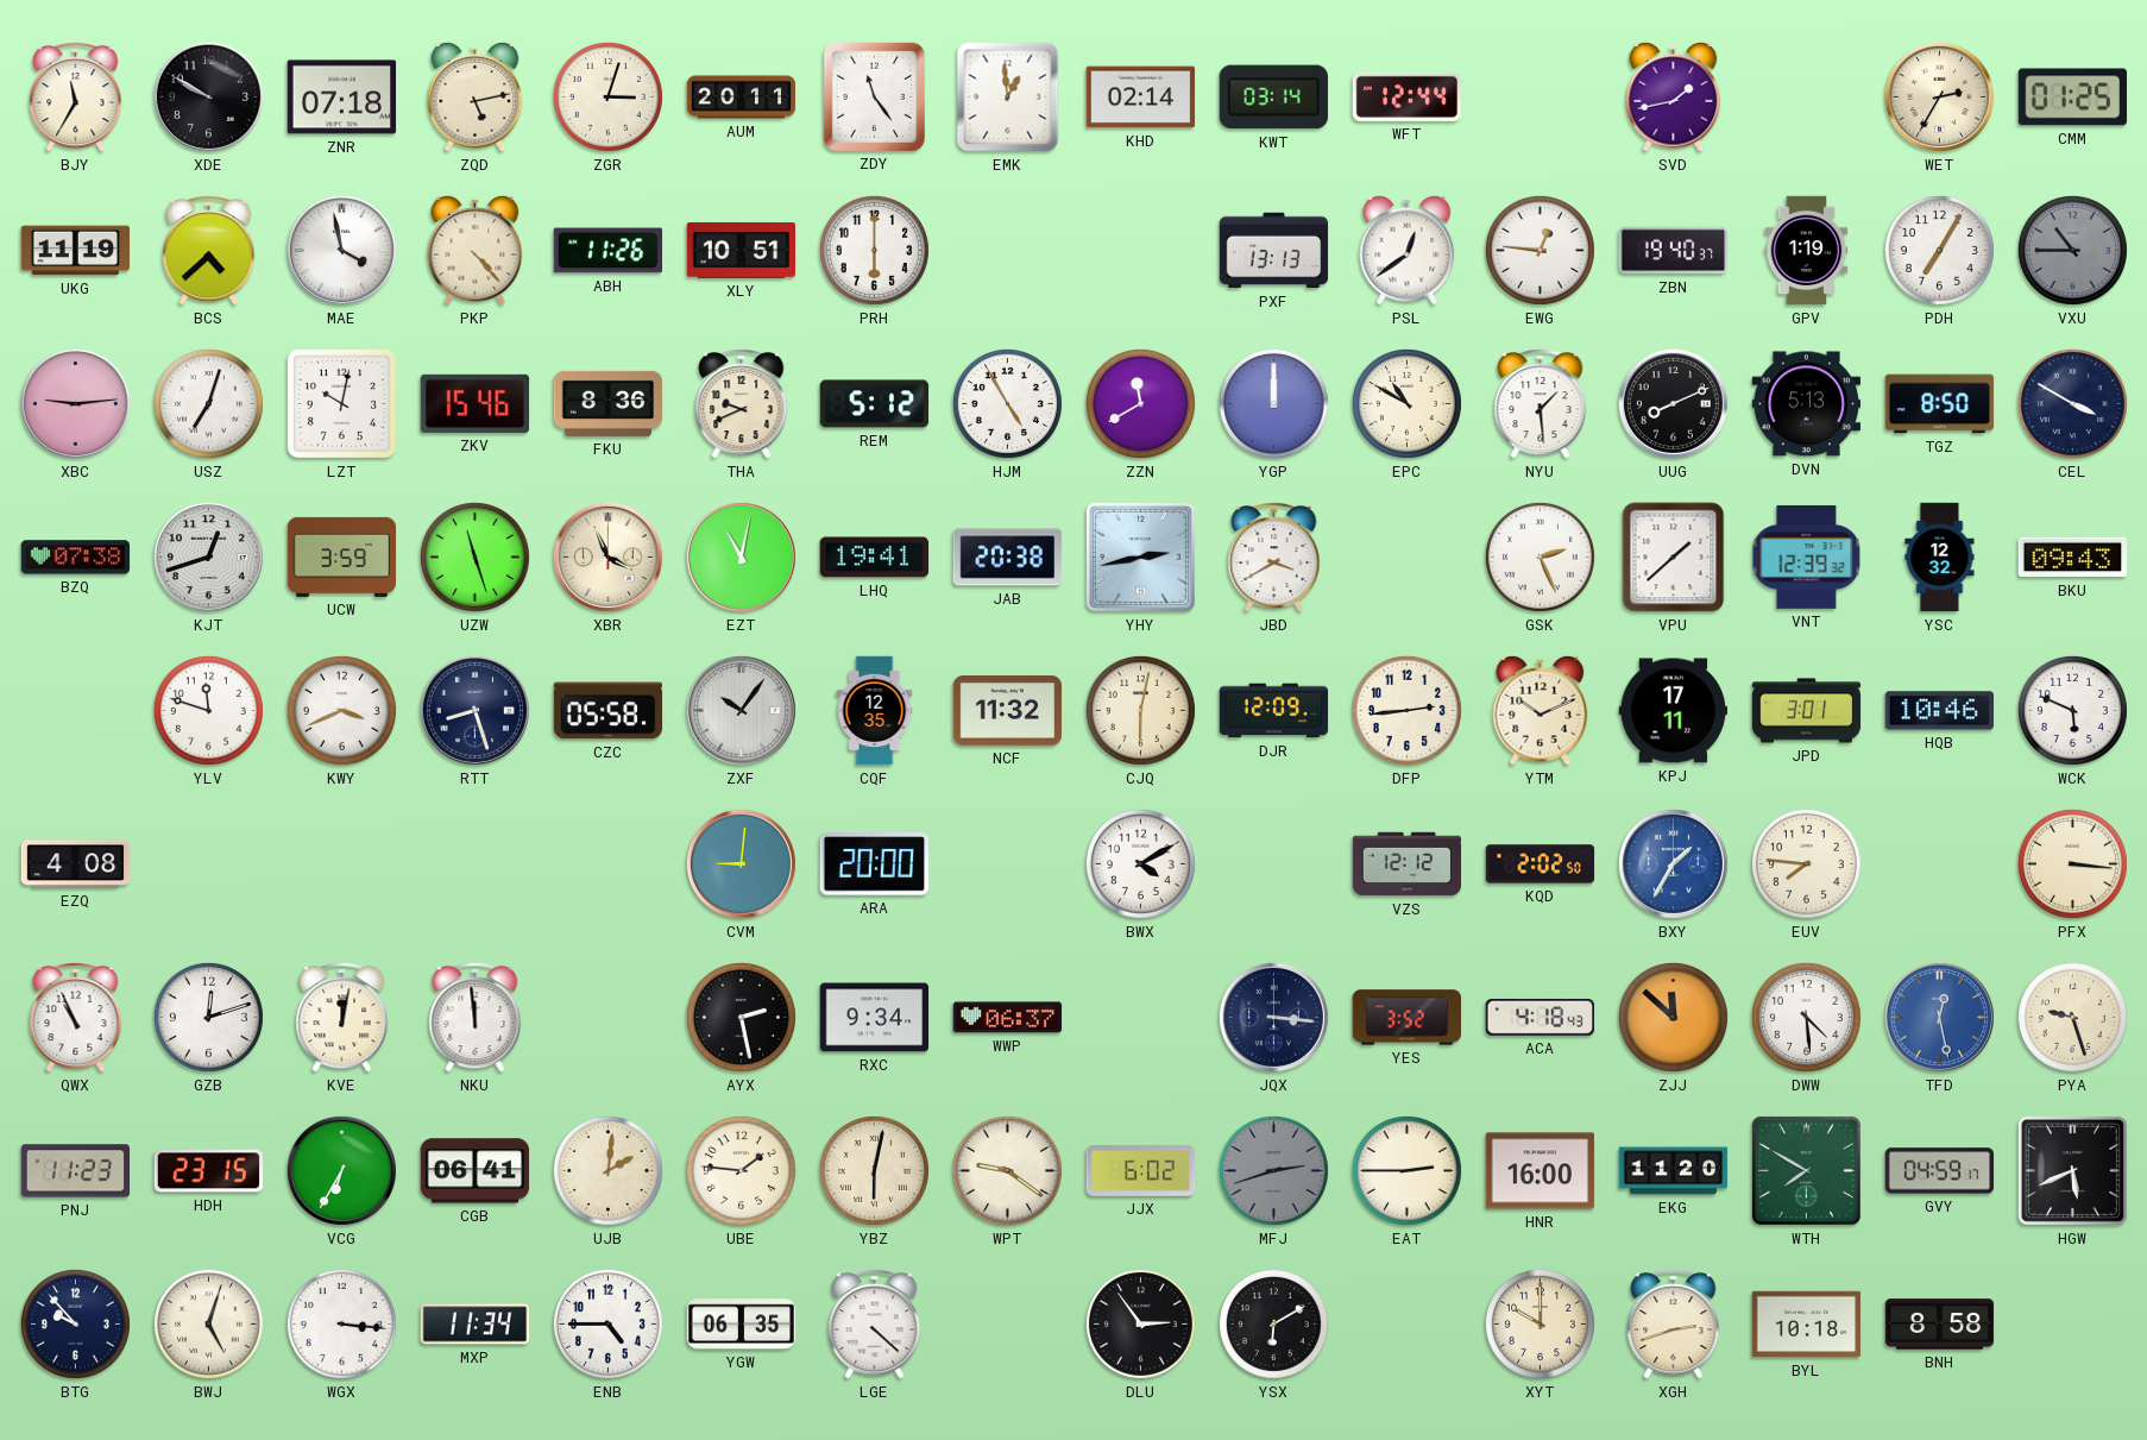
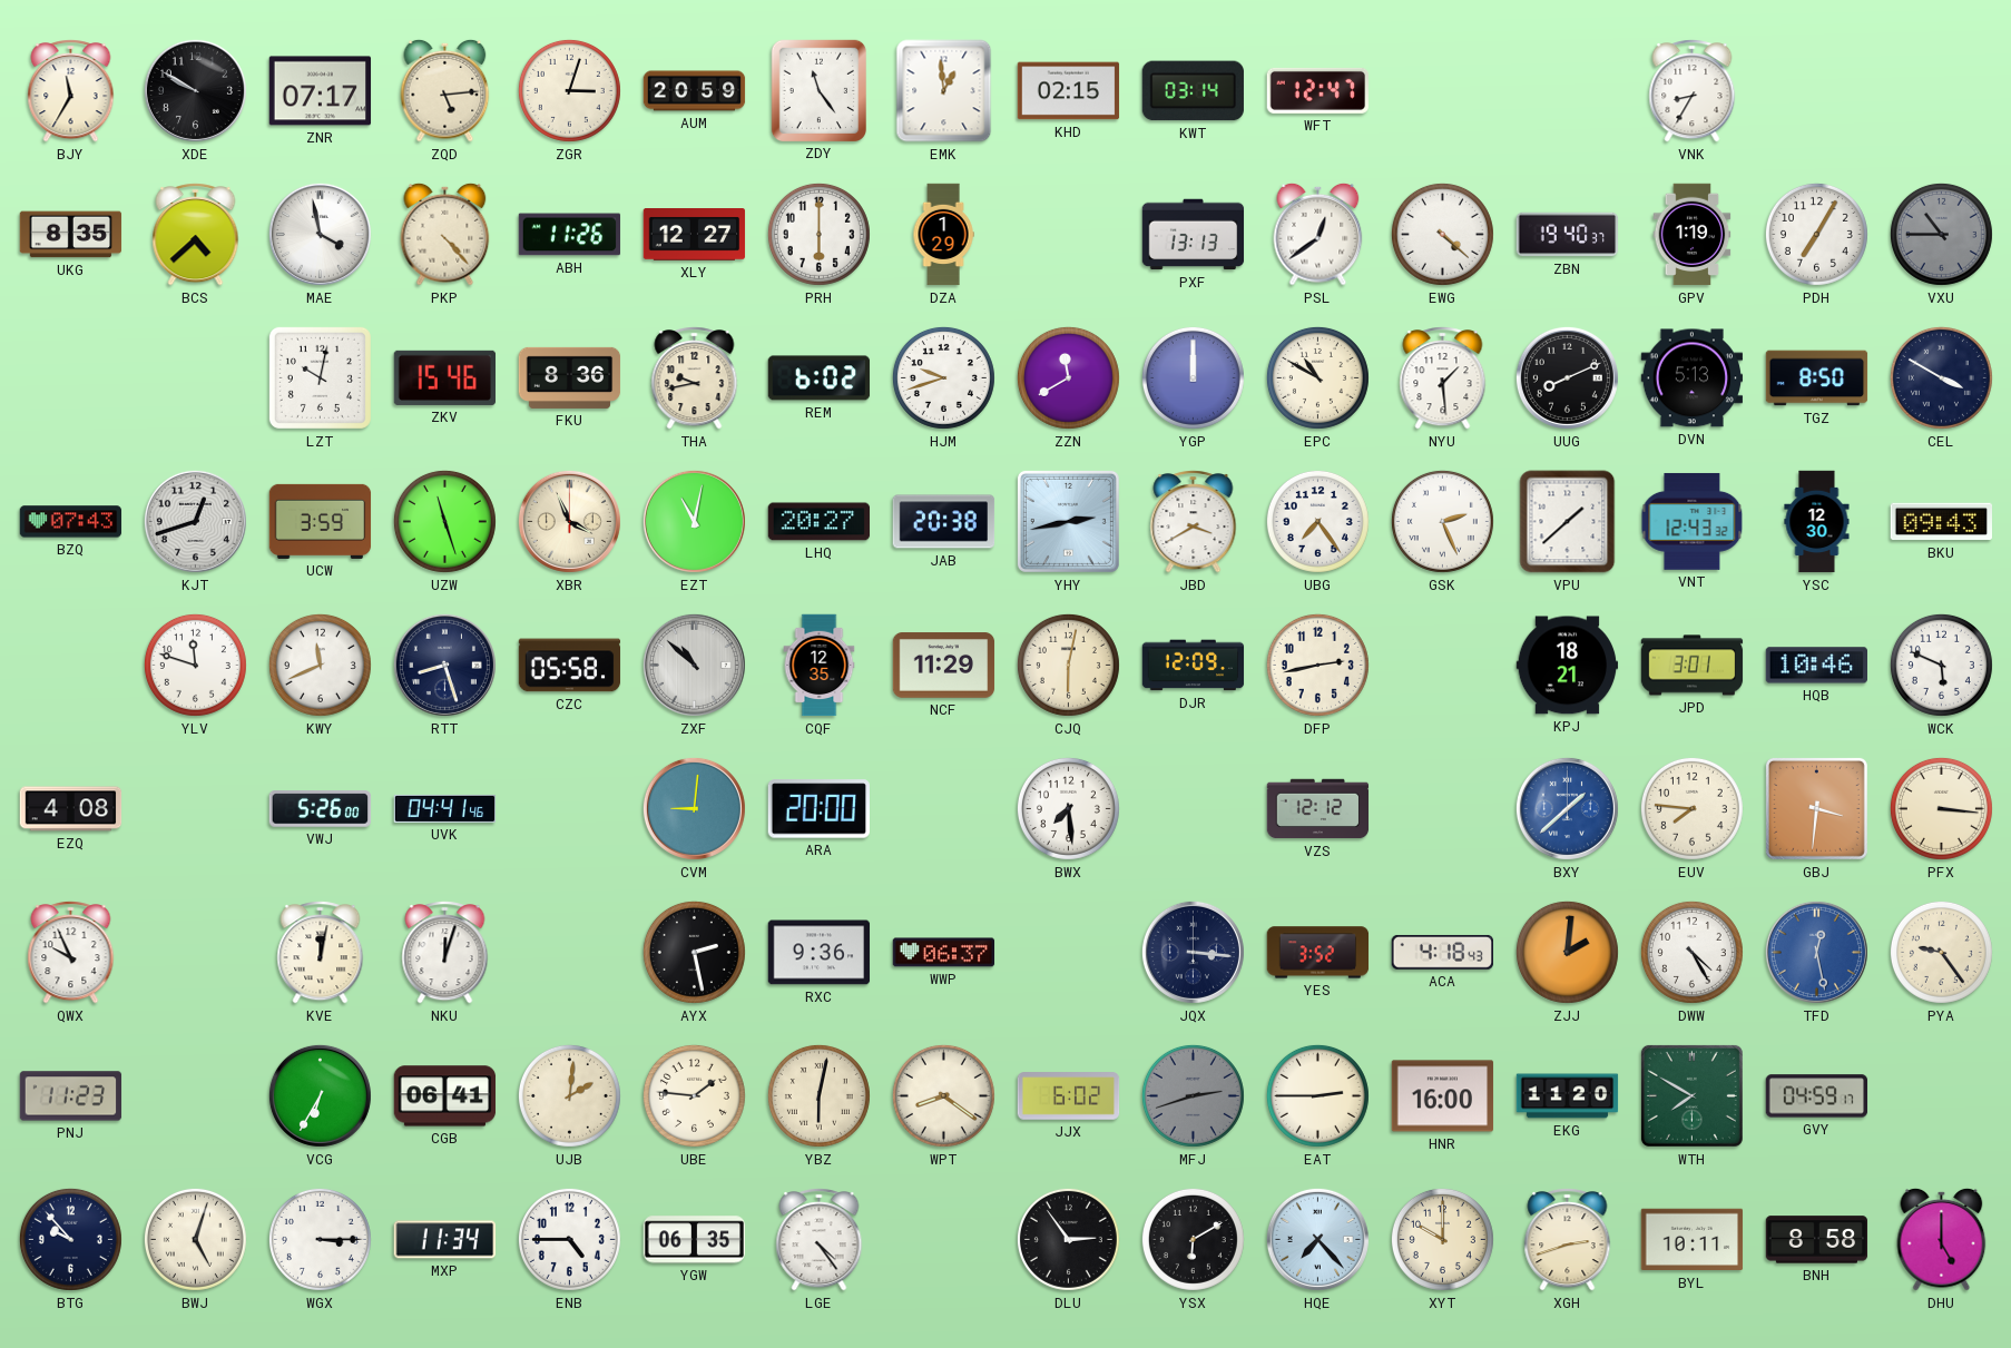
ZNR: 07:18 -> 07:17
ZQD: 5:13 -> 5:14
AUM: 20:11 -> 20:59
KHD: 02:14 -> 02:15
WFT: 12:44 -> 12:47
SVD: 1:43 -> none
VNK: none -> 8:35
WET: 2:35 -> none
CMM: 01:25 -> none
UKG: 11:19 -> 8:35
XLY: 10:51 -> 12:27
DZA: none -> 1:29
EWG: 12:46 -> 4:22
XBC: 9:14 -> none
USZ: 7:03 -> none
THA: 9:41 -> 9:43
REM: 5:12 -> 6:02
HJM: 4:55 -> 9:42
BZQ: 07:38 -> 07:43
LHQ: 19:41 -> 20:27
UBG: none -> 7:24
VNT: 12:39 -> 12:43
YSC: 12:32 -> 12:30
KWY: 3:41 -> 11:41
ZXF: 10:06 -> 10:52
NCF: 11:32 -> 11:29
DFP: 2:44 -> 2:43
YTM: 10:11 -> none
KPJ: 17:11 -> 18:21
VWJ: none -> 5:26
UVK: none -> 04:41
BWX: 4:10 -> 7:29
KQD: 2:02 -> none
BXY: 1:35 -> 1:38
GBJ: none -> 3:31
QWX: 10:56 -> 9:56
GZB: 12:12 -> none
NKU: 11:59 -> 12:03
RXC: 9:34 -> 9:36
ZJJ: 11:52 -> 2:01
DWW: 4:29 -> 4:25
PYA: 9:27 -> 9:24
HDH: 23:15 -> none
WPT: 9:21 -> 8:21
HGW: 5:41 -> none
WGX: 3:16 -> 3:15
LGE: 4:22 -> 4:24
HQE: none -> 7:23
BYL: 10:18 -> 10:11
DHU: none -> 5:00
